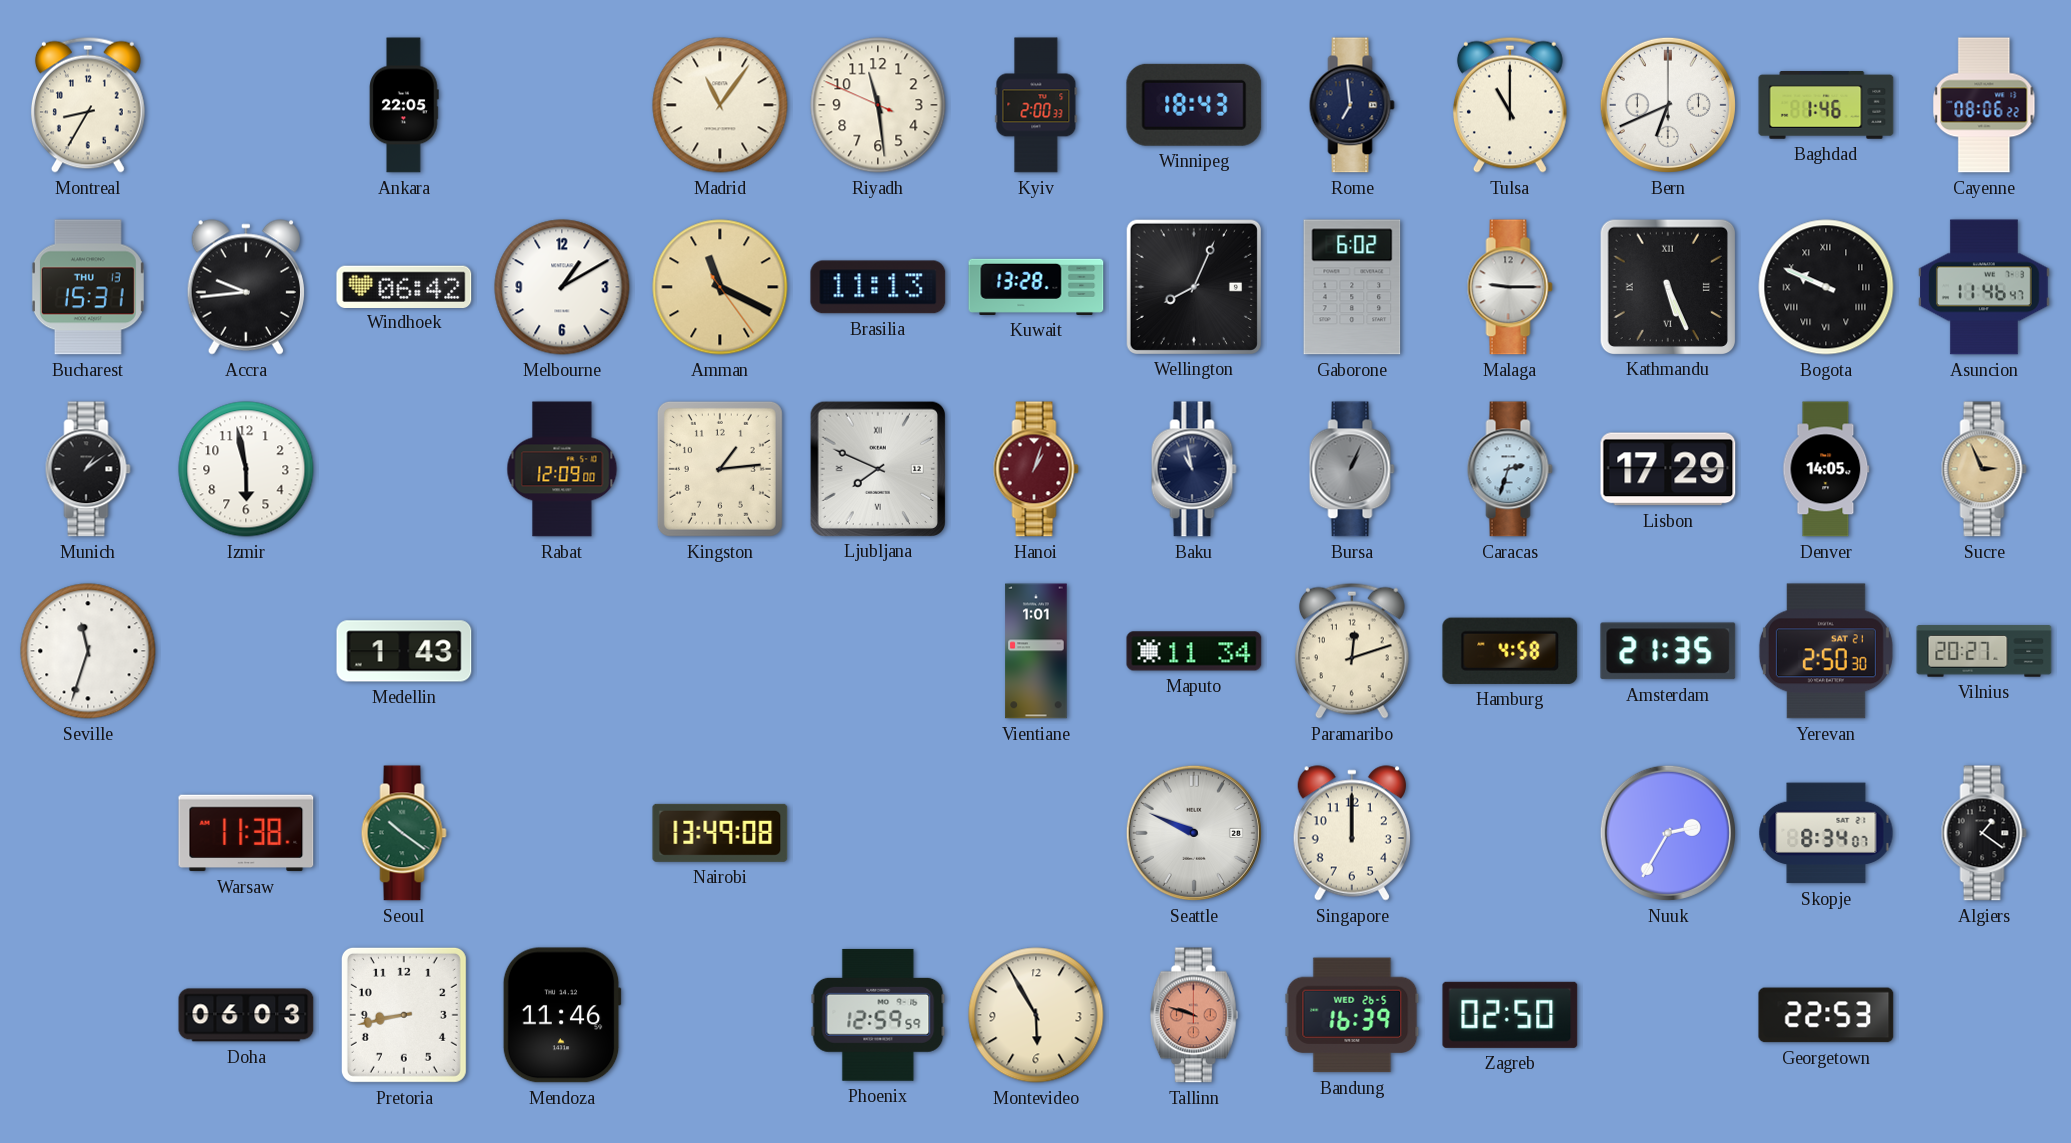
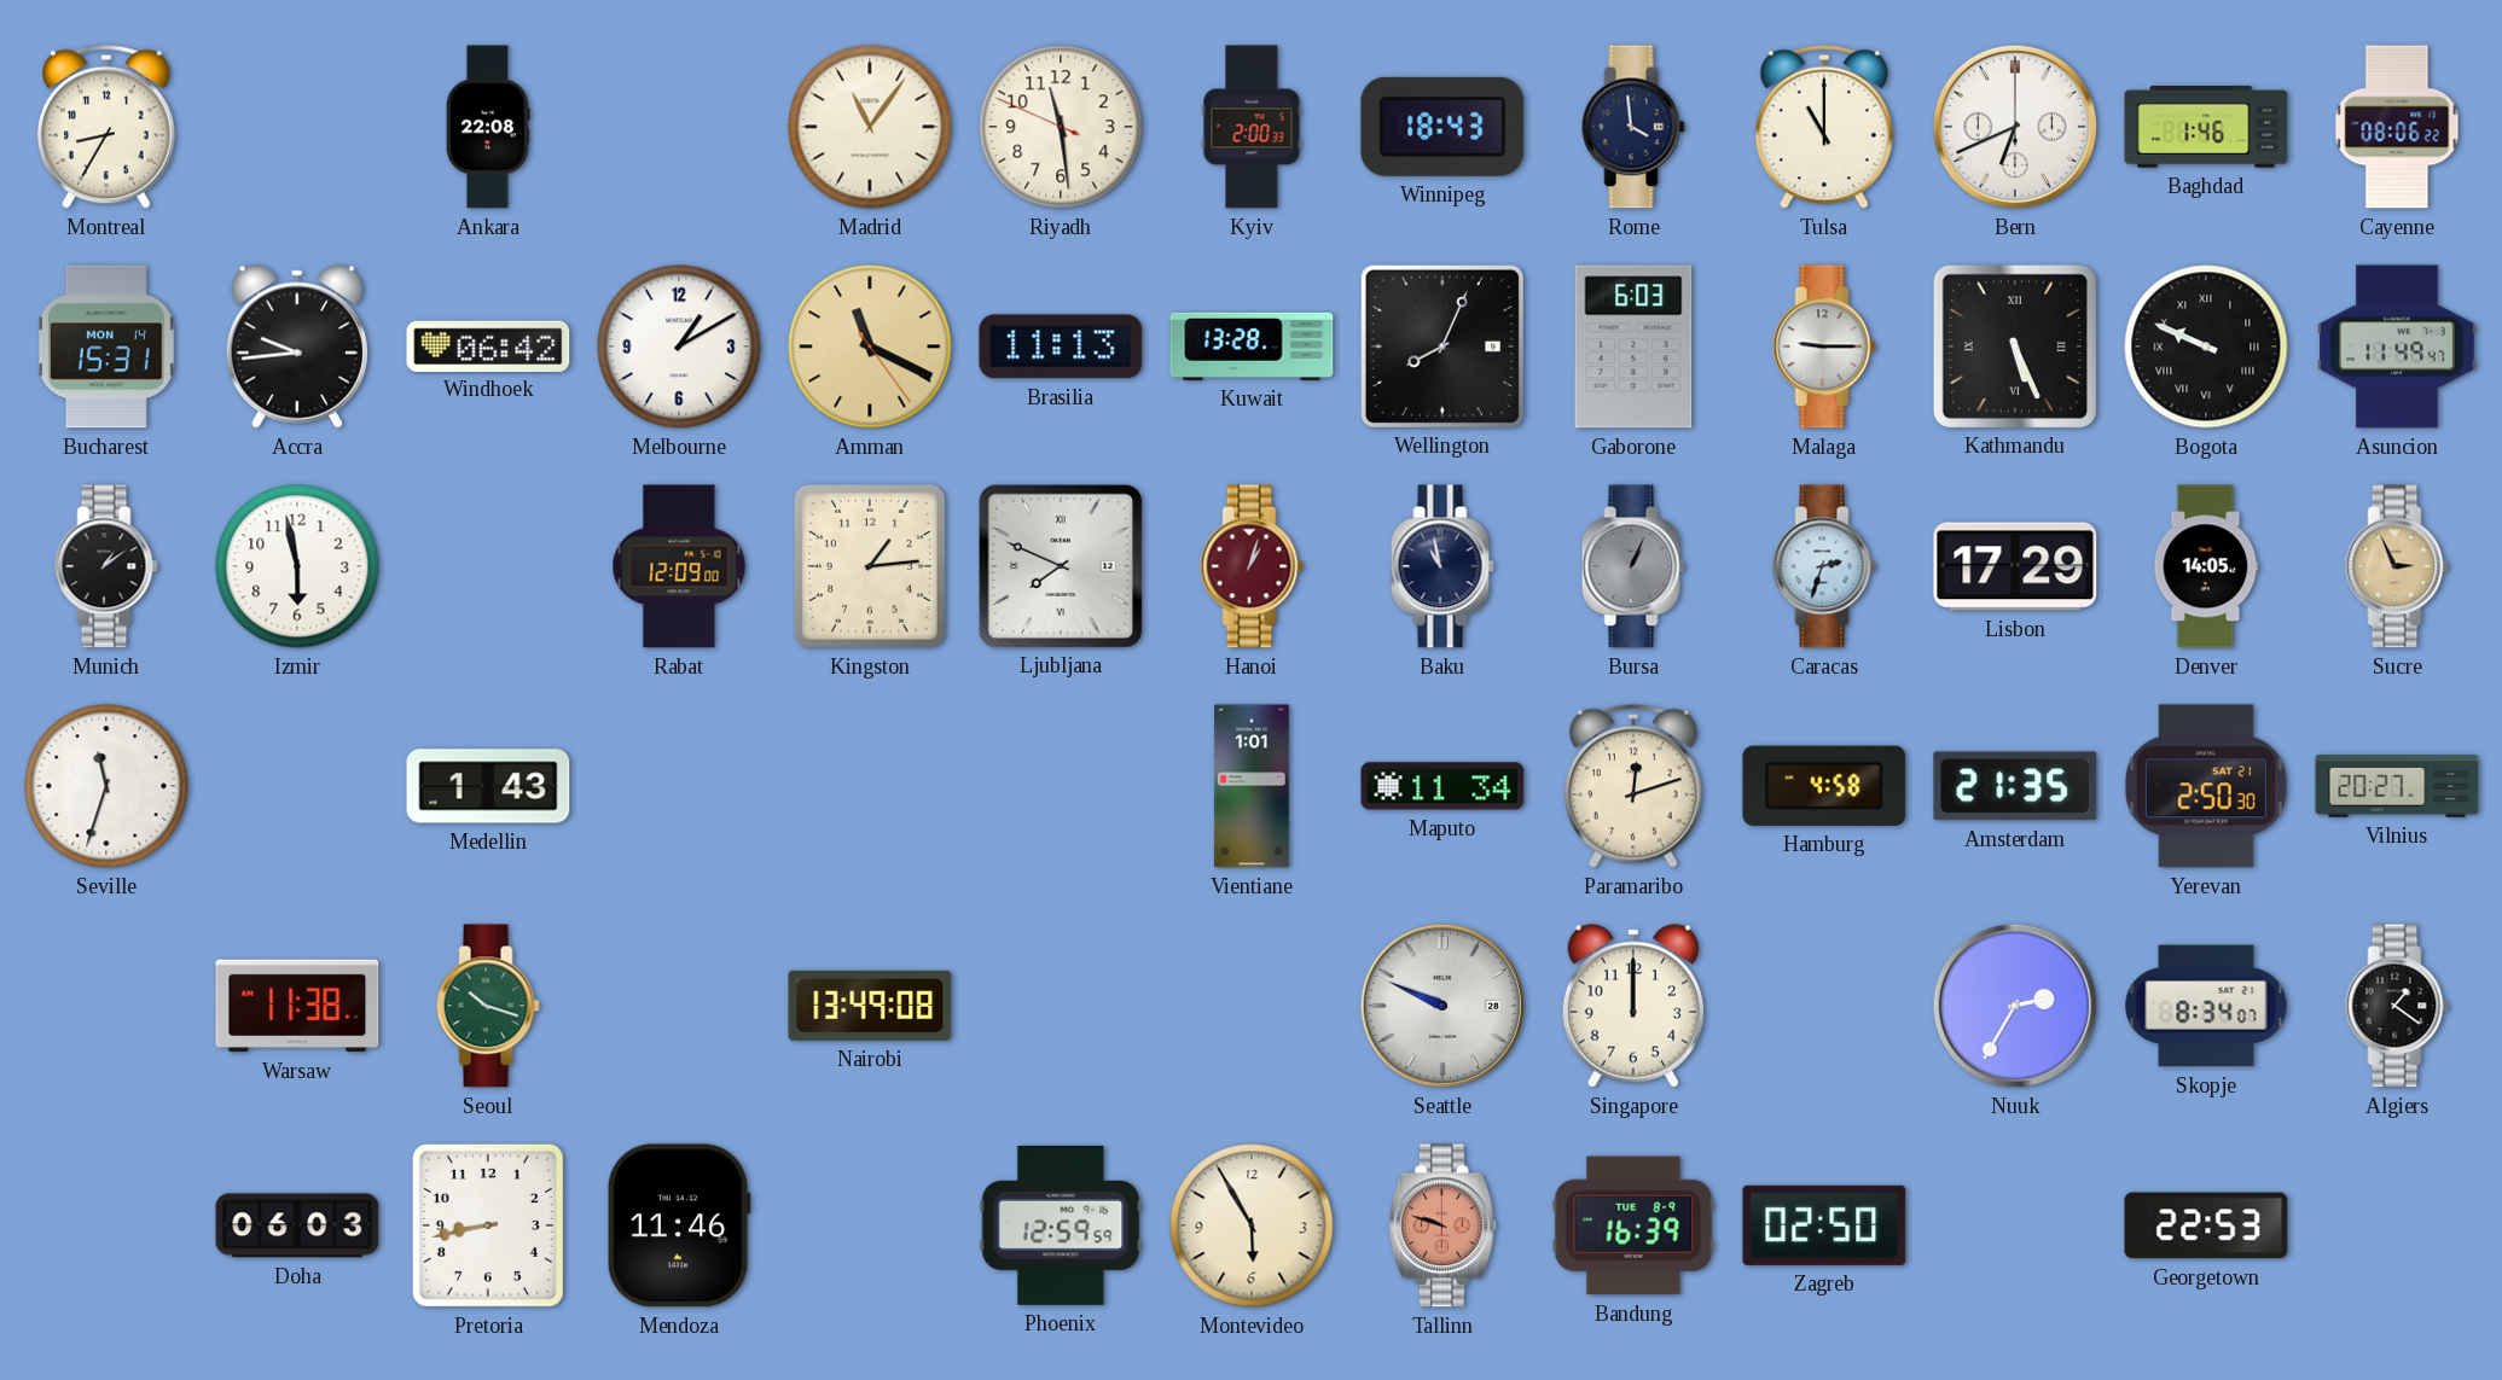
Ankara: 22:05 -> 22:08
Rome: 6:59 -> 3:59
Bucharest date: THU 13 -> MON 14
Gaborone: 6:02 -> 6:03
Asuncion: 11:46 -> 11:49
Seoul: 10:21 -> 10:18
Bandung date: WED 26-5 -> TUE 8-9
